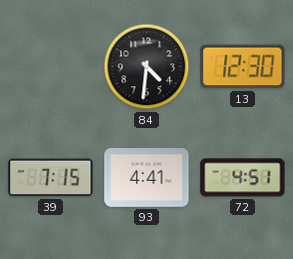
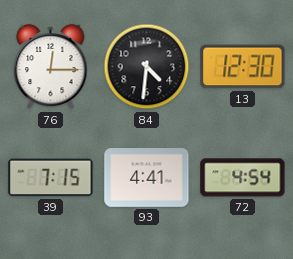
76: none -> 12:15
72: 4:51 -> 4:54
